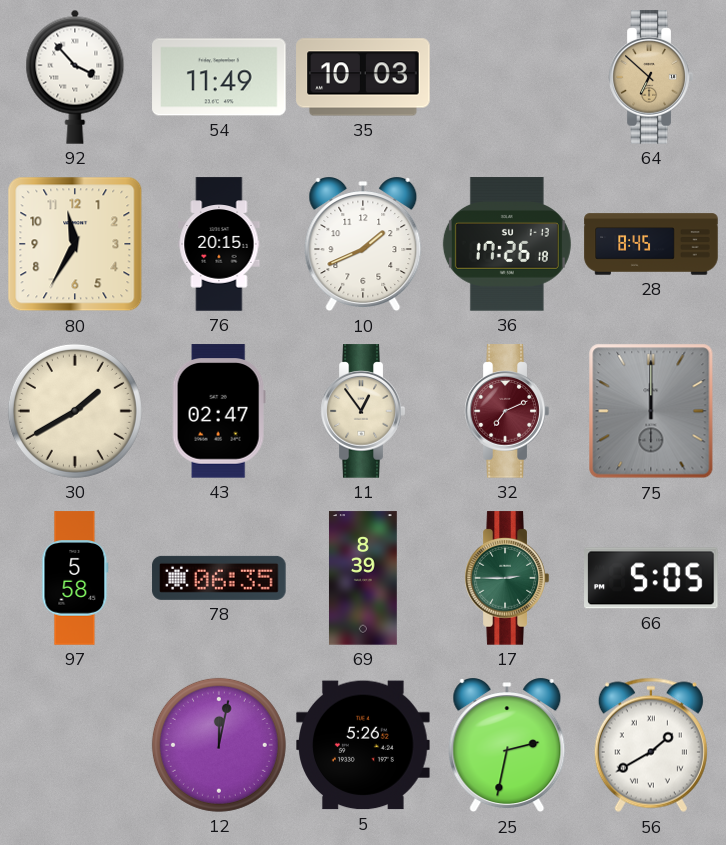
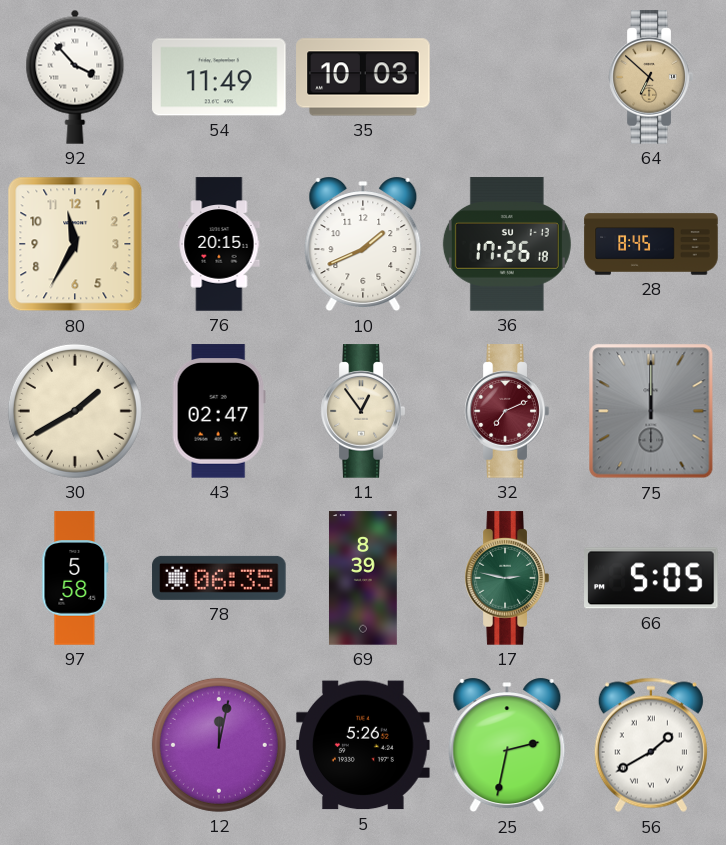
17: 2:45 -> 2:47
